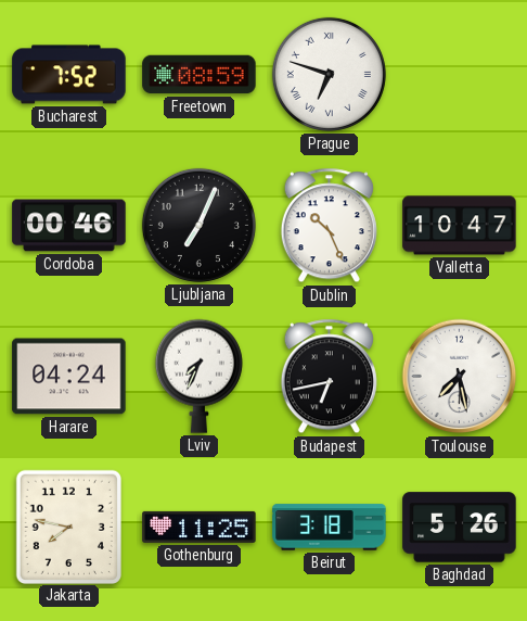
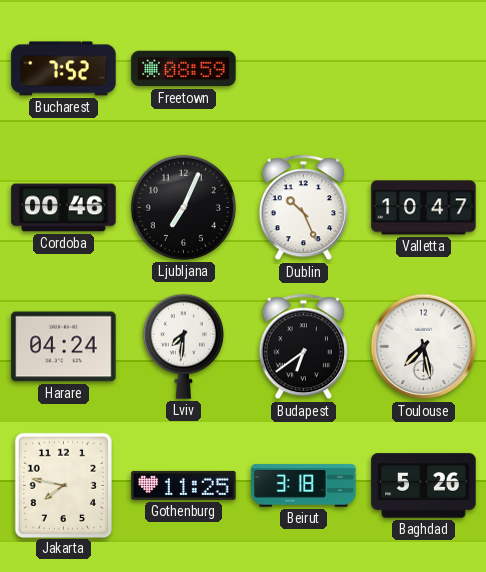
Prague: 6:48 -> none
Lviv: 7:34 -> 7:31
Budapest: 6:43 -> 6:39
